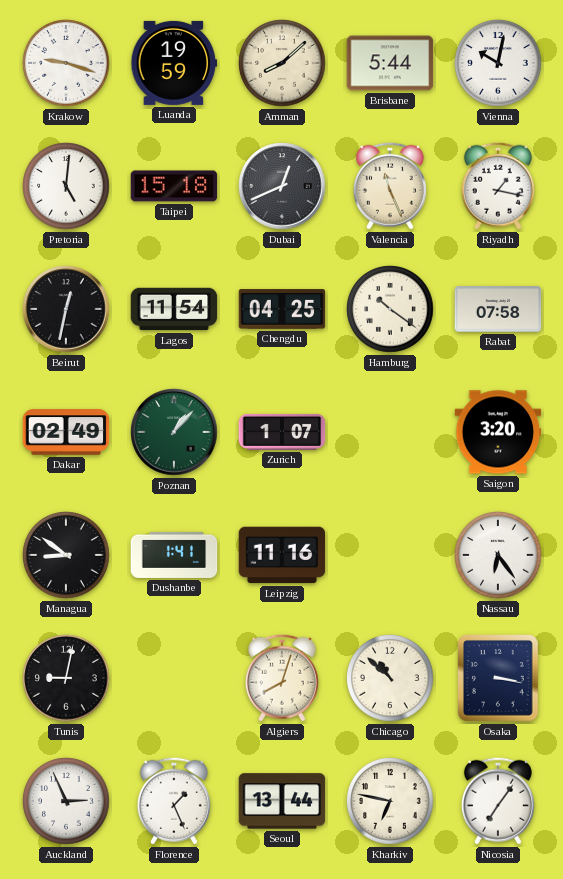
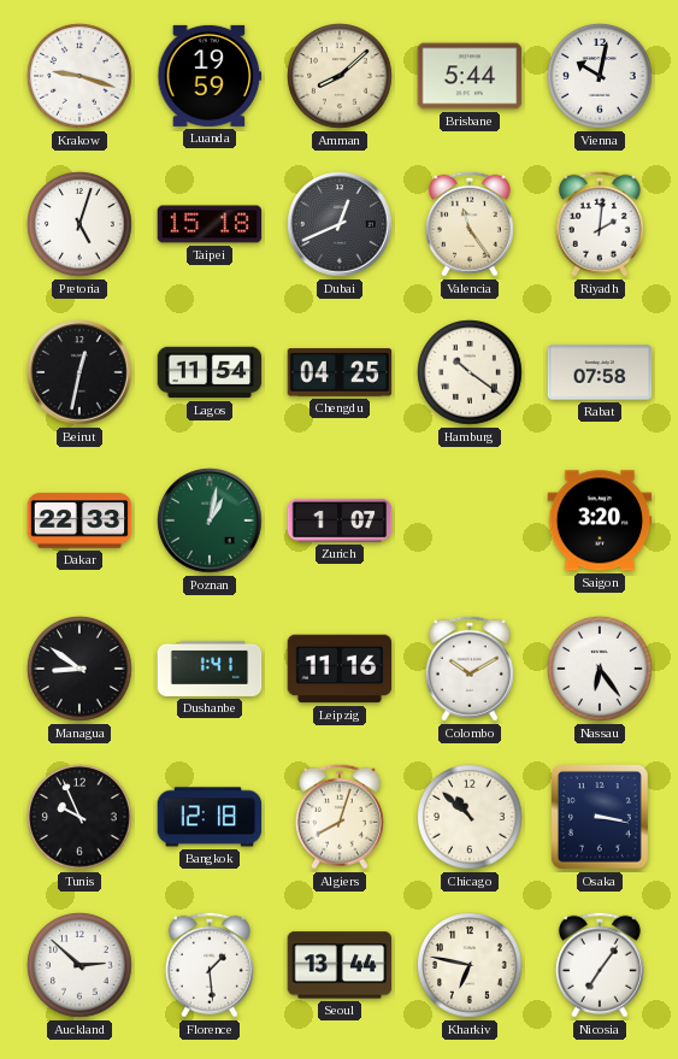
Pretoria: 5:01 -> 5:03
Valencia: 11:26 -> 11:24
Riyadh: 1:17 -> 2:01
Dakar: 02:49 -> 22:33
Poznan: 1:07 -> 1:02
Colombo: none -> 10:10
Tunis: 9:02 -> 9:56
Bangkok: none -> 12:18
Auckland: 2:56 -> 2:52
Florence: 1:26 -> 1:29
